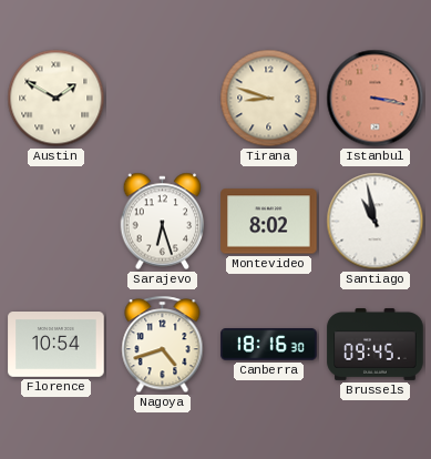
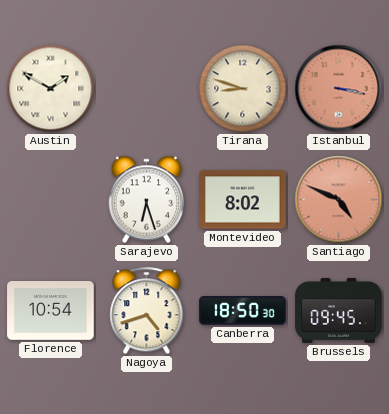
Santiago: 10:58 -> 4:49
Santiago dial: white -> salmon
Canberra: 18:16 -> 18:50
